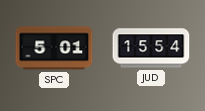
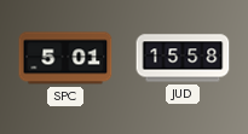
JUD: 15:54 -> 15:58
